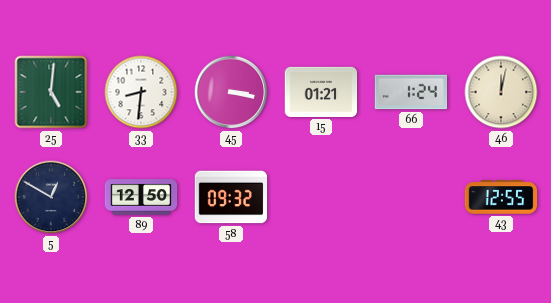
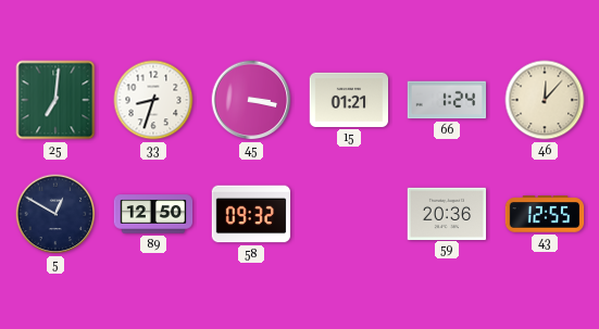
25: 5:01 -> 7:01
33: 8:31 -> 8:33
46: 12:02 -> 12:07
59: none -> 20:36
